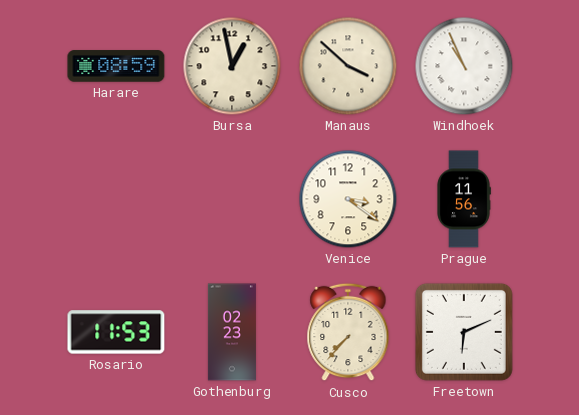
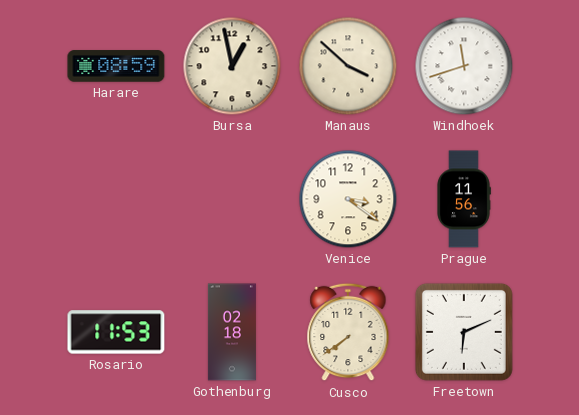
Windhoek: 10:56 -> 11:42
Gothenburg: 02:23 -> 02:18
Cusco: 7:37 -> 7:39
